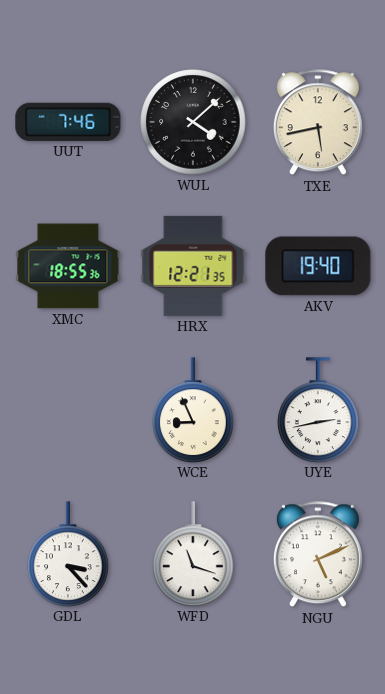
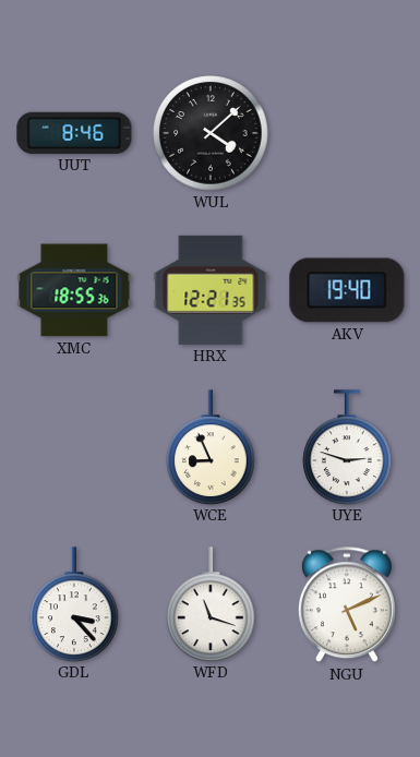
UUT: 7:46 -> 8:46
TXE: 5:43 -> none
UYE: 2:43 -> 2:48
